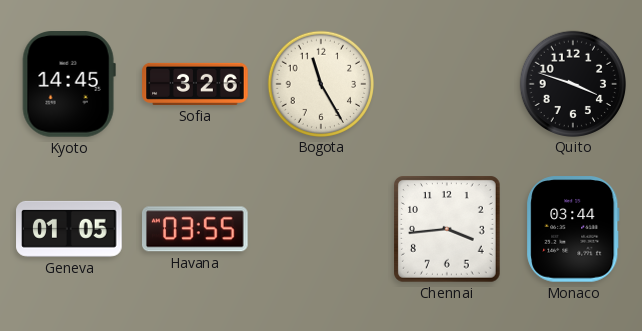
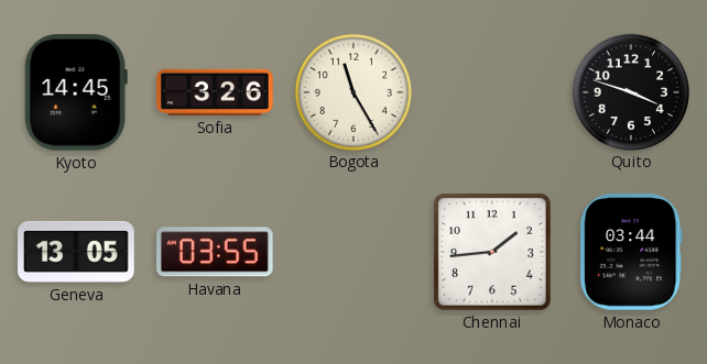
Geneva: 01:05 -> 13:05
Chennai: 3:44 -> 1:44
